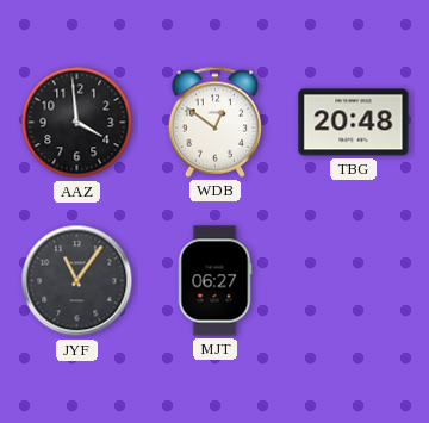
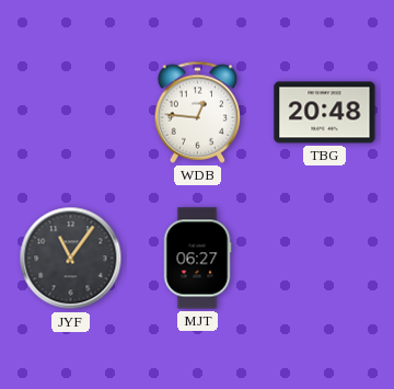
AAZ: 3:59 -> none
WDB: 12:51 -> 12:46
